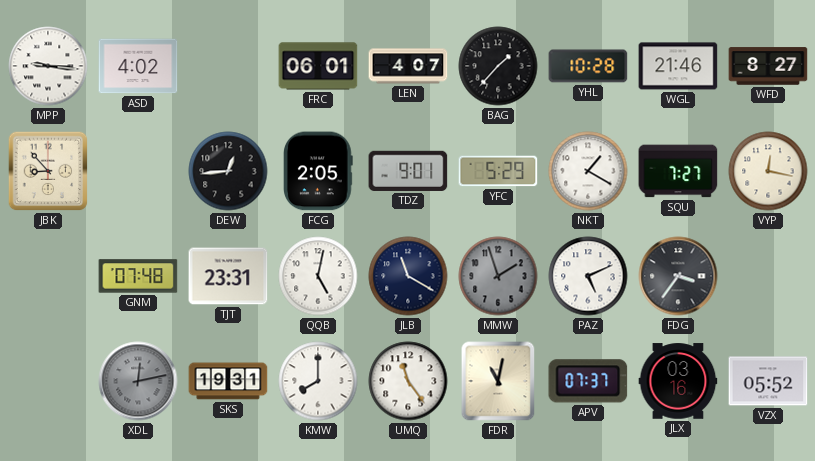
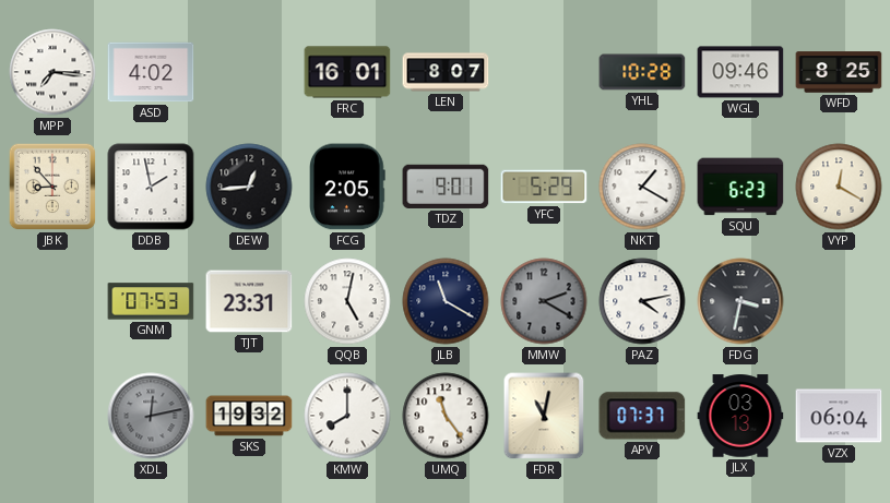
MPP: 9:16 -> 7:16
FRC: 06:01 -> 16:01
LEN: 4:07 -> 8:07
BAG: 1:37 -> none
WGL: 21:46 -> 09:46
WFD: 8:27 -> 8:25
DDB: none -> 1:58
SQU: 7:27 -> 6:23
VYP: 12:17 -> 12:20
GNM: 07:48 -> 07:53
MMW: 1:57 -> 2:20
PAZ: 5:11 -> 4:13
FDG: 3:36 -> 3:32
SKS: 19:31 -> 19:32
JLX: 03:16 -> 03:13
VZX: 05:52 -> 06:04
